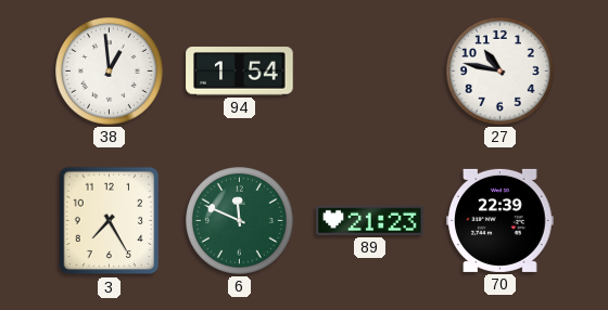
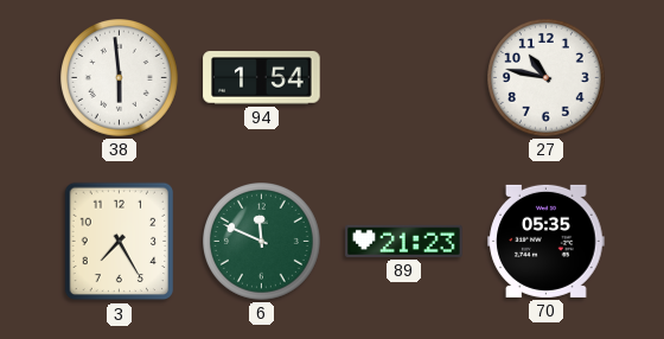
38: 12:59 -> 5:59
70: 22:39 -> 05:35
